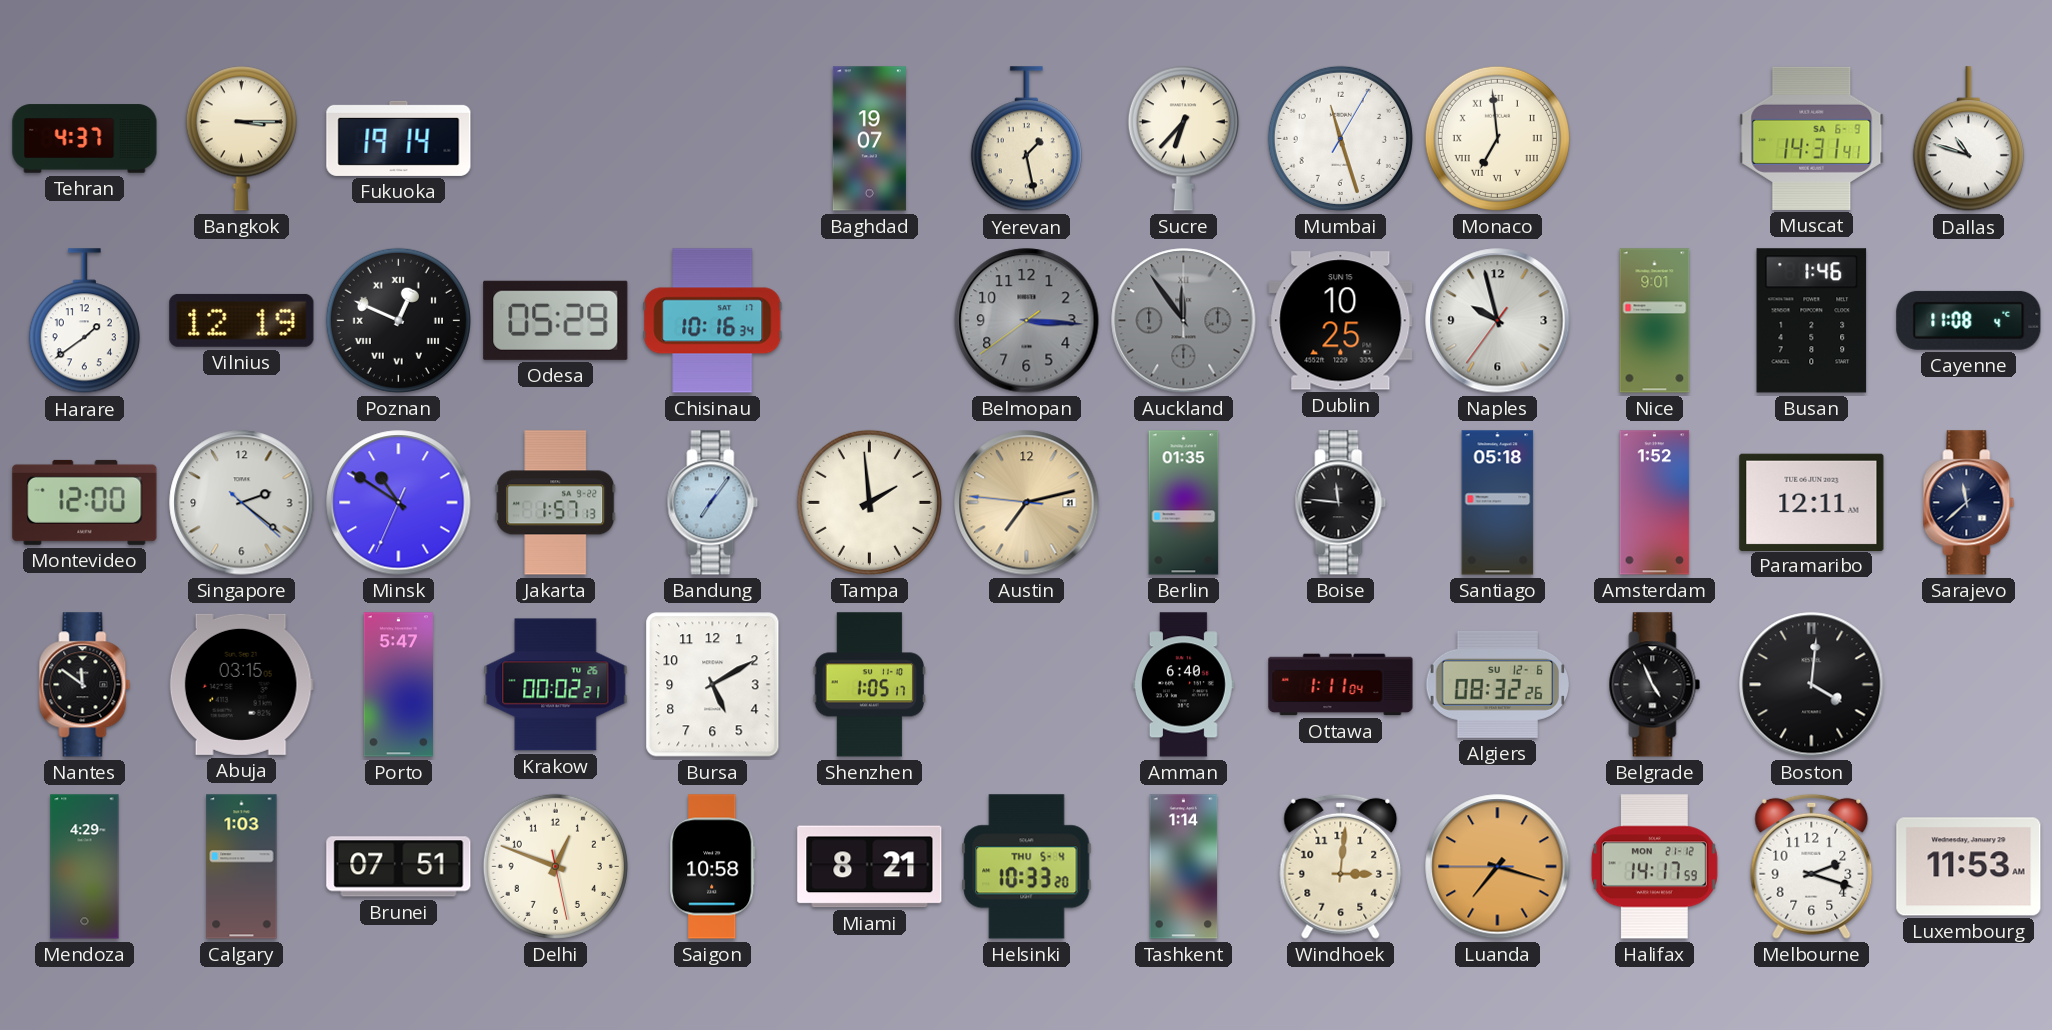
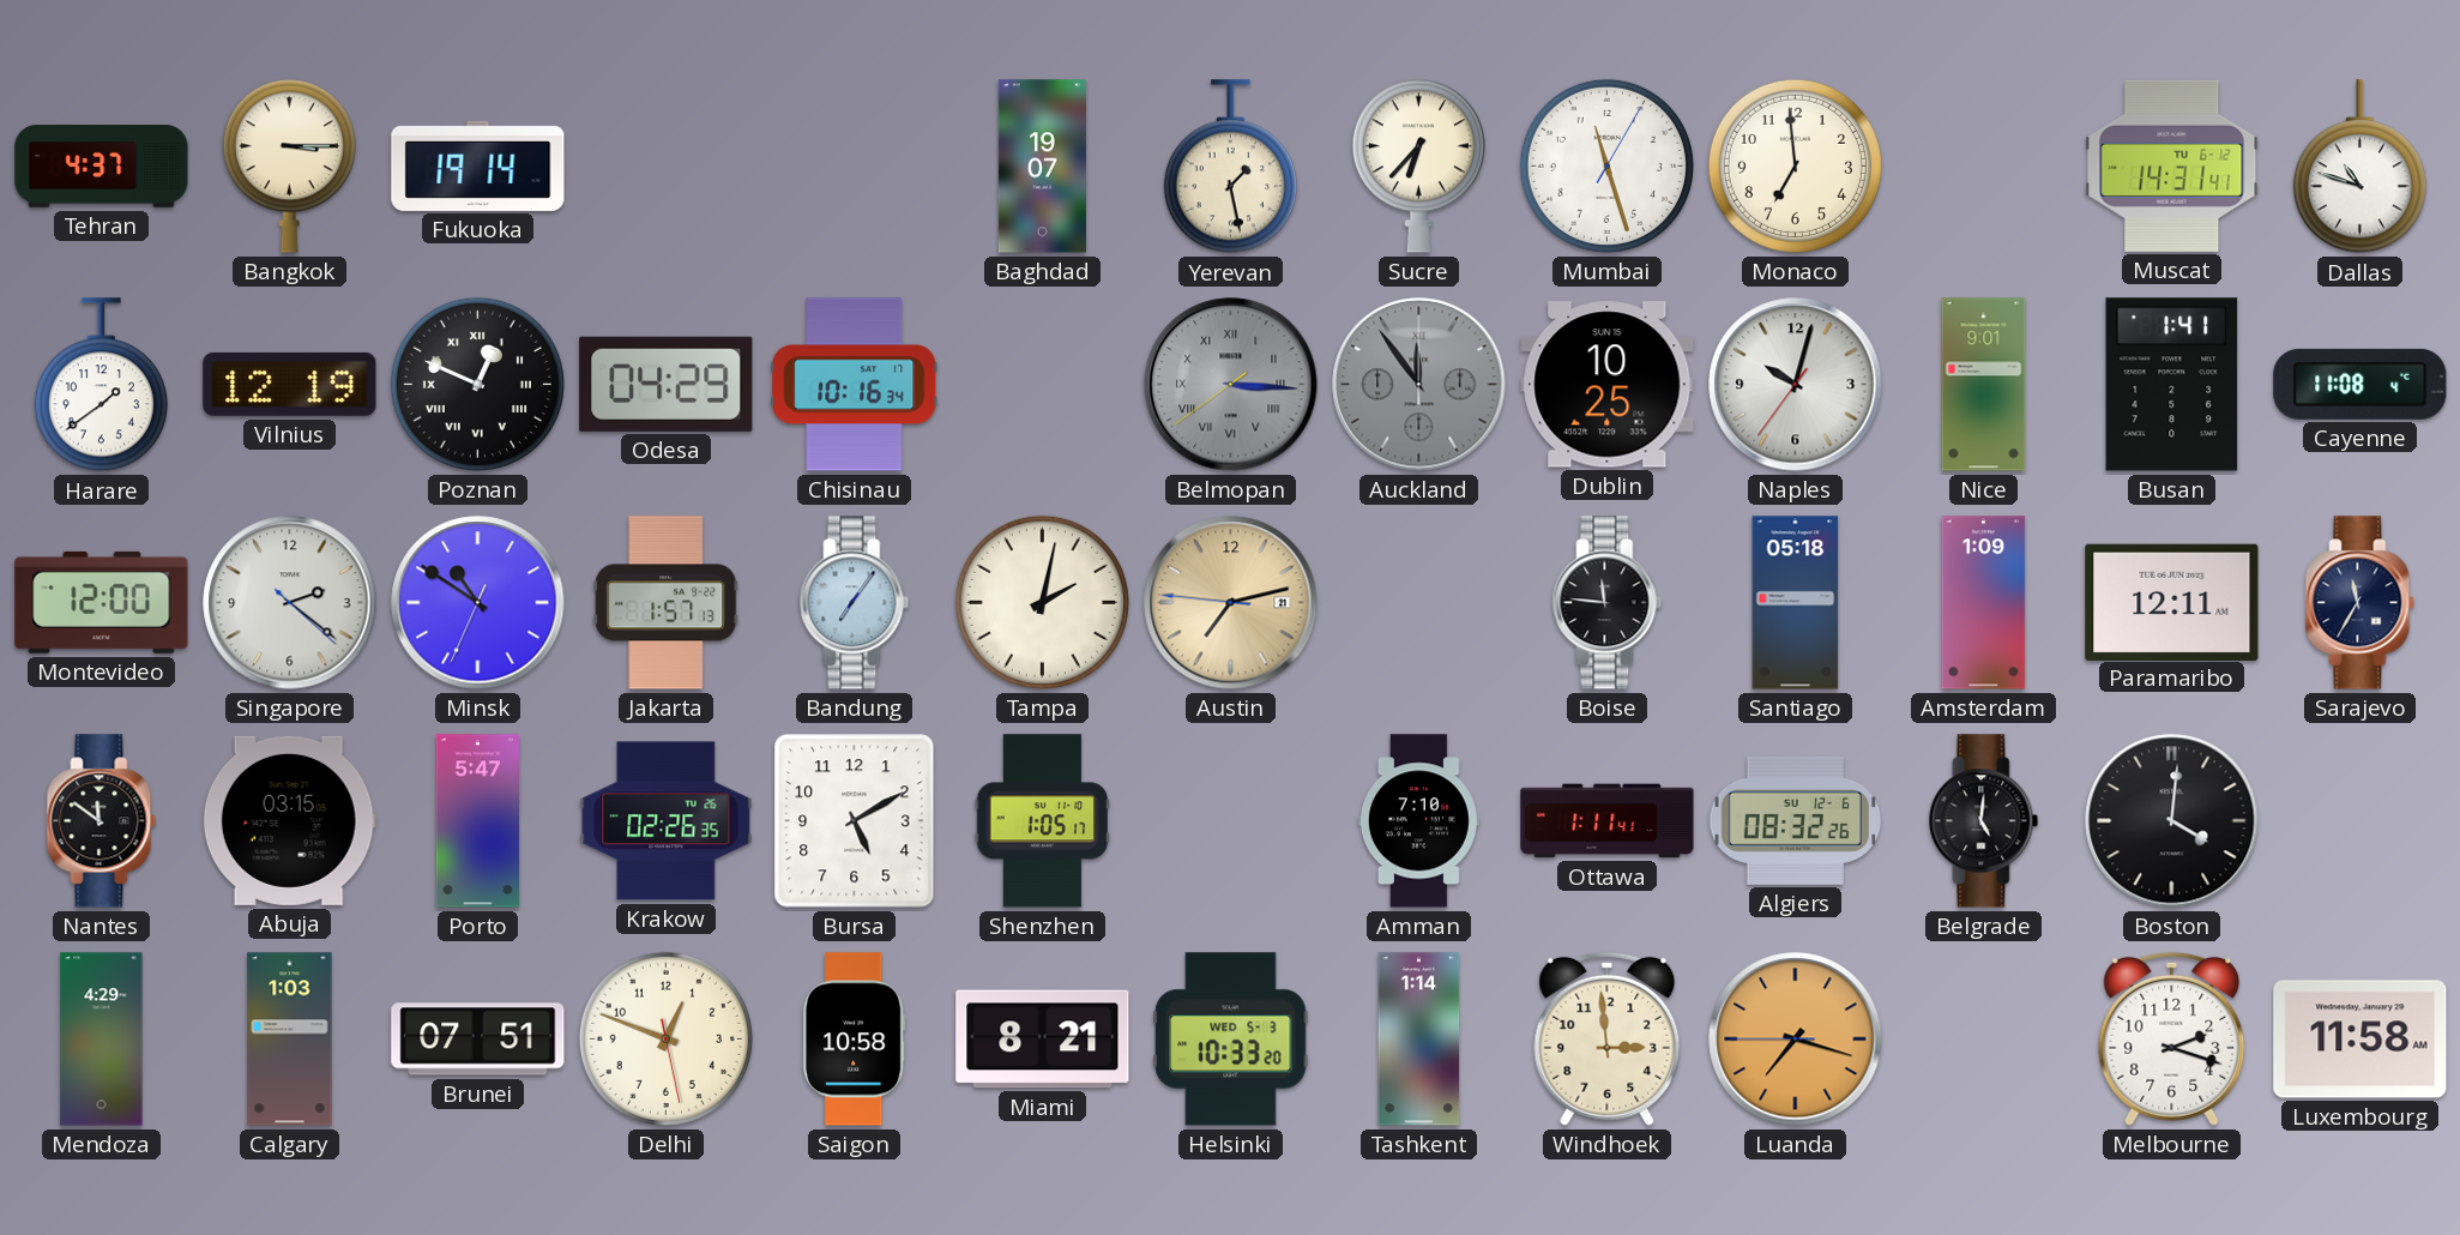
Monaco numerals: Roman -> Arabic
Muscat date: SA 6-9 -> TU 6-12
Odesa: 05:29 -> 04:29
Belmopan numerals: Arabic -> Roman
Naples: 9:57 -> 10:02
Busan: 1:46 -> 1:41
Tampa: 1:59 -> 2:02
Berlin: 01:35 -> none
Amsterdam: 1:52 -> 1:09
Sarajevo: 11:38 -> 11:35
Krakow: 00:02 -> 02:26
Amman: 6:40 -> 7:10
Ottawa: 1:11:04 -> 1:11:41
Belgrade: 4:56 -> 5:01
Helsinki date: THU 5-4 -> WED 5-3
Windhoek: 3:01 -> 2:59
Halifax: 14:17 -> none
Luxembourg: 11:53 -> 11:58
